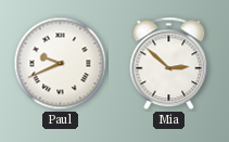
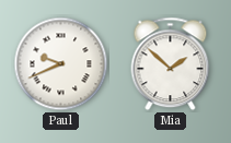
Mia: 2:52 -> 1:52
